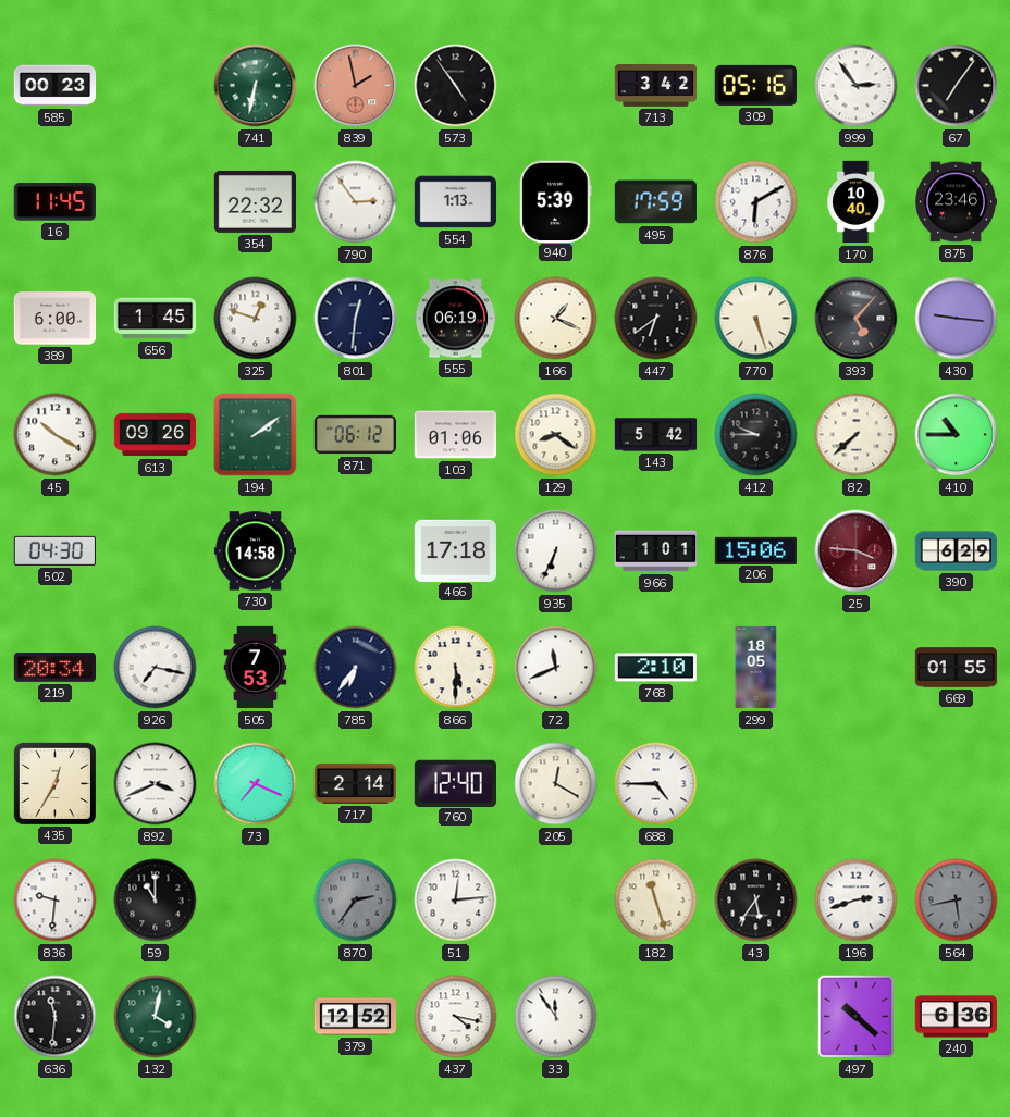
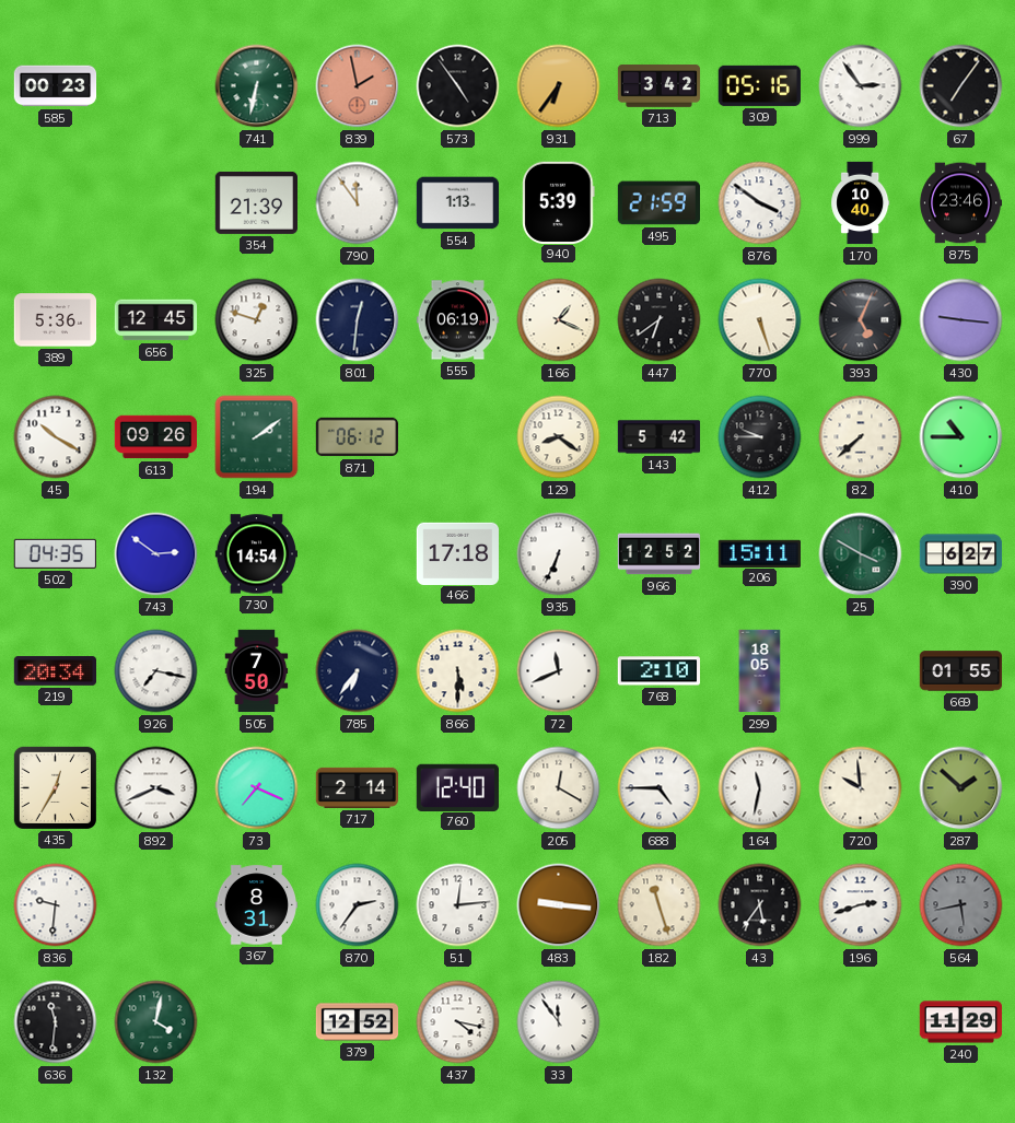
931: none -> 6:36
16: 11:45 -> none
354: 22:32 -> 21:39
790: 2:54 -> 11:54
495: 17:59 -> 21:59
876: 6:10 -> 3:51
389: 6:00 -> 5:36
656: 1:45 -> 12:45
393: 5:07 -> 5:04
103: 01:06 -> none
502: 04:30 -> 04:35
743: none -> 2:51
730: 14:58 -> 14:54
966: 1:01 -> 12:52
206: 15:06 -> 15:11
25: 3:46 -> 3:50
25 dial: burgundy -> green
390: 6:29 -> 6:27
505: 7:53 -> 7:50
164: none -> 11:32
720: none -> 9:59
287: none -> 1:52
59: 11:00 -> none
367: none -> 8:31
870 dial: grey -> white
483: none -> 9:16
497: 10:22 -> none
240: 6:36 -> 11:29
